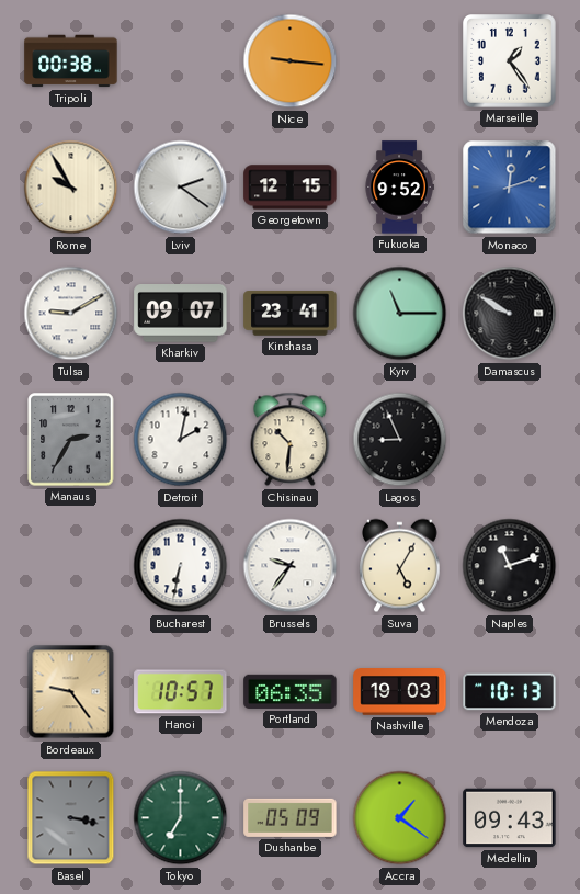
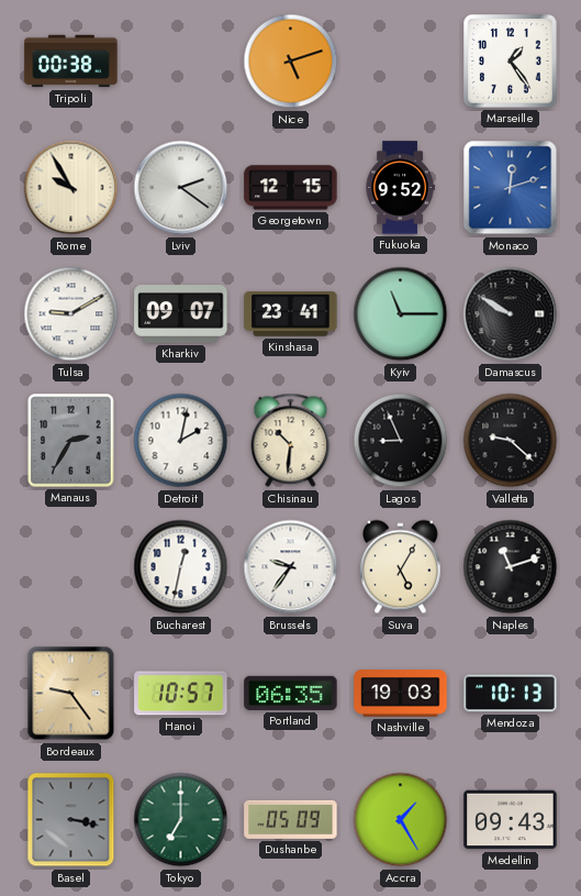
Nice: 9:16 -> 5:12
Valletta: none -> 9:22
Bucharest: 6:32 -> 12:32
Accra: 1:21 -> 1:25
